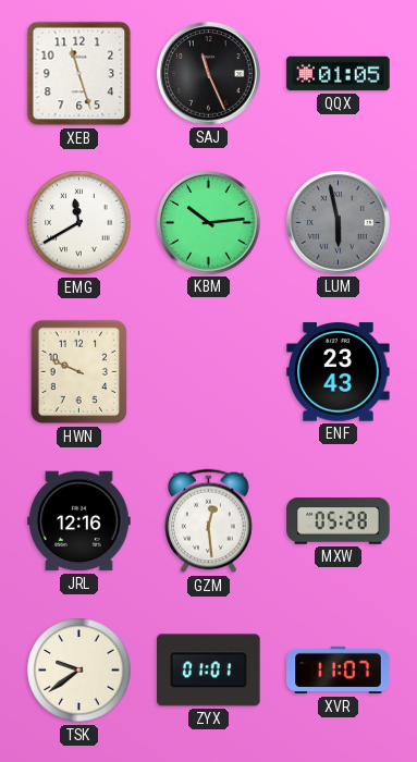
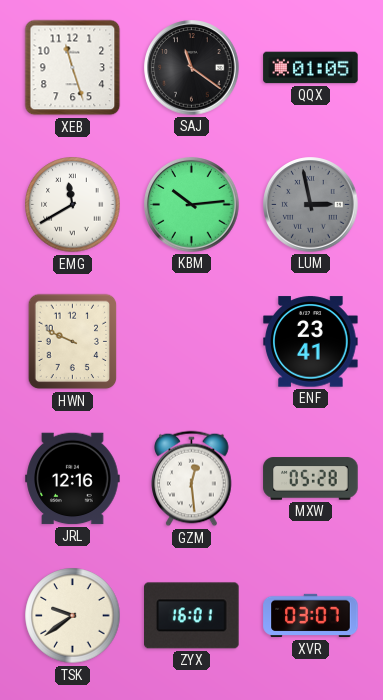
SAJ: 11:26 -> 11:21
LUM: 5:58 -> 2:58
ENF: 23:43 -> 23:41
ZYX: 01:01 -> 16:01
XVR: 11:07 -> 03:07
